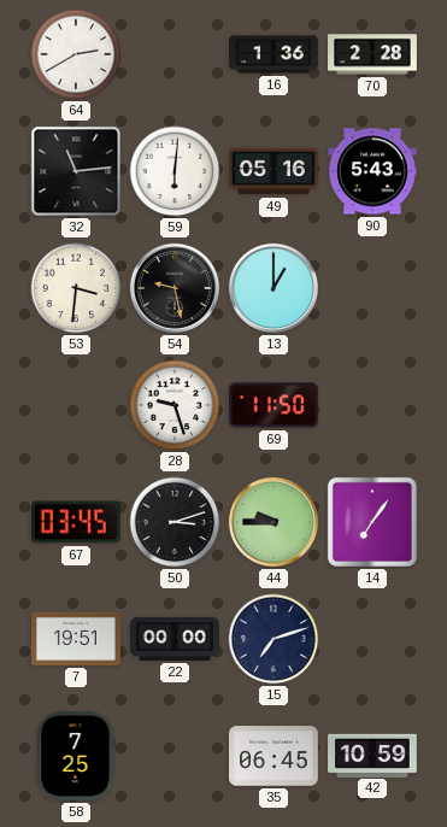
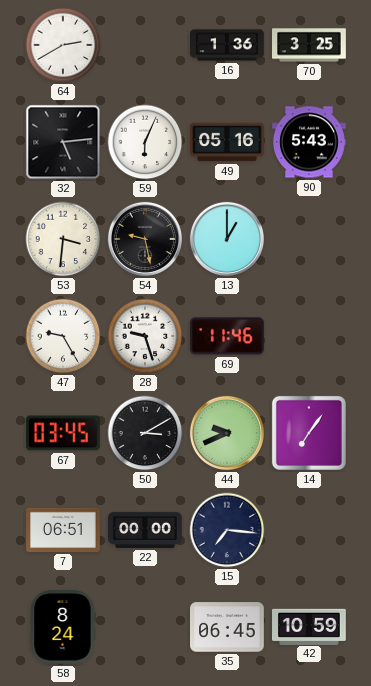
70: 2:28 -> 3:25
32: 11:14 -> 5:14
59: 6:01 -> 6:04
47: none -> 9:25
69: 11:50 -> 11:46
50: 3:12 -> 3:10
44: 9:45 -> 9:41
7: 19:51 -> 06:51
15: 7:12 -> 7:16
58: 7:25 -> 8:24
